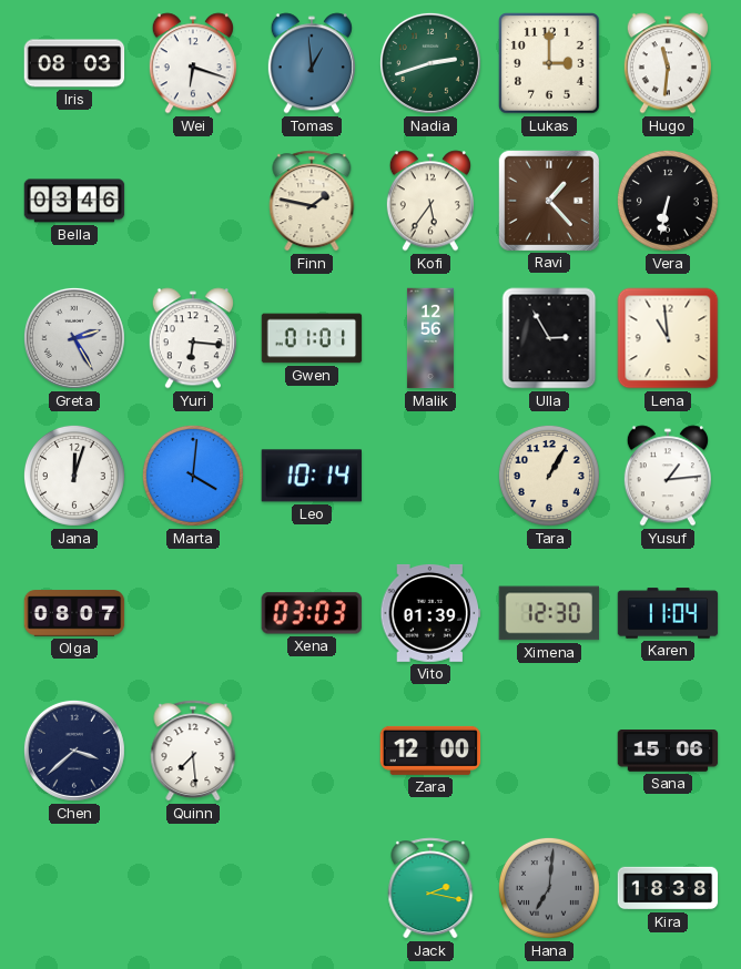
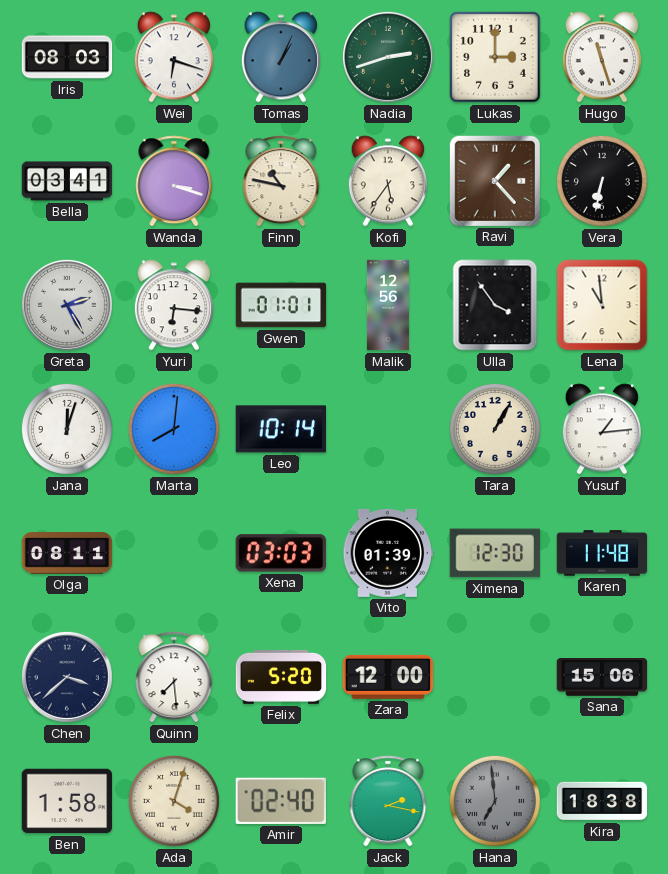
Tomas: 12:59 -> 1:04
Hugo: 11:31 -> 11:27
Bella: 03:46 -> 03:41
Wanda: none -> 3:18
Finn: 1:47 -> 10:47
Ulla: 2:55 -> 3:54
Marta: 4:01 -> 8:01
Olga: 08:07 -> 08:11
Karen: 11:04 -> 11:48
Felix: none -> 5:20
Ben: none -> 1:58
Ada: none -> 4:03
Amir: none -> 02:40
Hana: 7:01 -> 6:59
